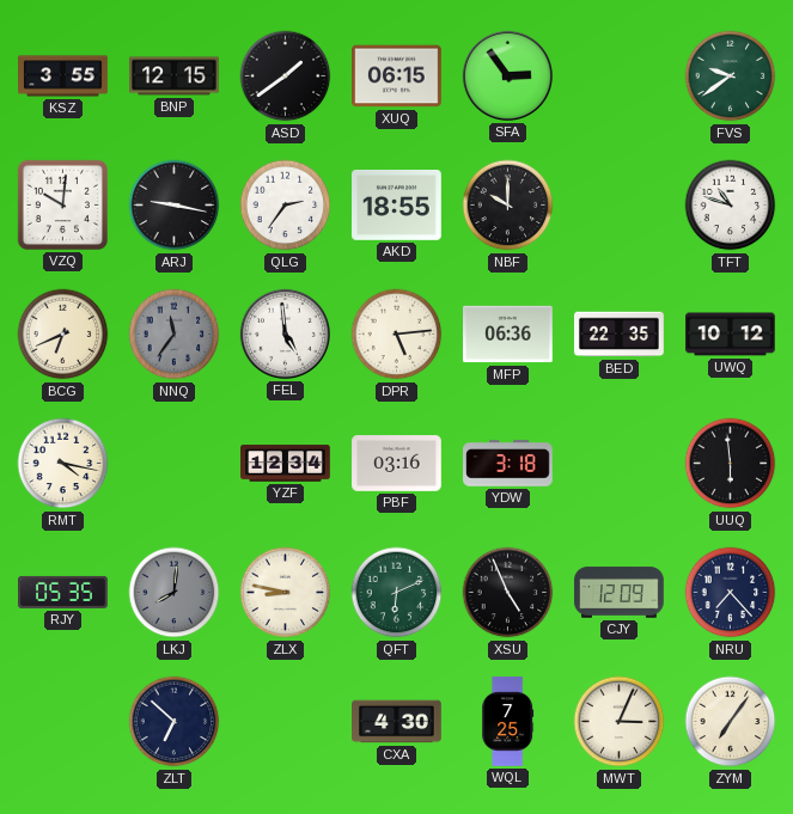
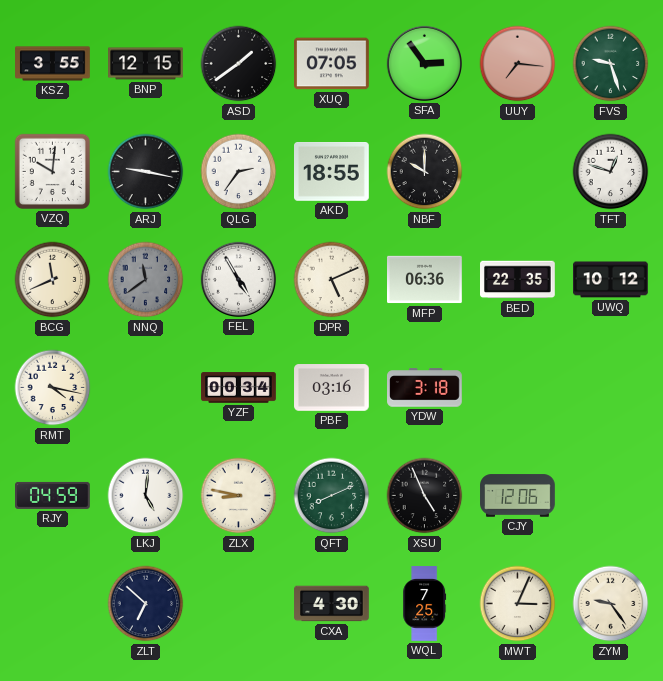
XUQ: 06:15 -> 07:05
UUY: none -> 7:16
FVS: 9:39 -> 9:27
TFT: 10:48 -> 12:48
BCG: 6:41 -> 11:41
NNQ: 11:36 -> 11:39
FEL: 4:59 -> 4:55
DPR: 5:14 -> 5:11
YZF: 12:34 -> 00:34
UUQ: 5:59 -> none
RJY: 05:35 -> 04:59
LKJ: 8:01 -> 5:01
LKJ dial: grey -> white
QFT: 6:11 -> 8:11
CJY: 12:09 -> 12:06
NRU: 7:23 -> none
ZYM: 7:06 -> 9:24
